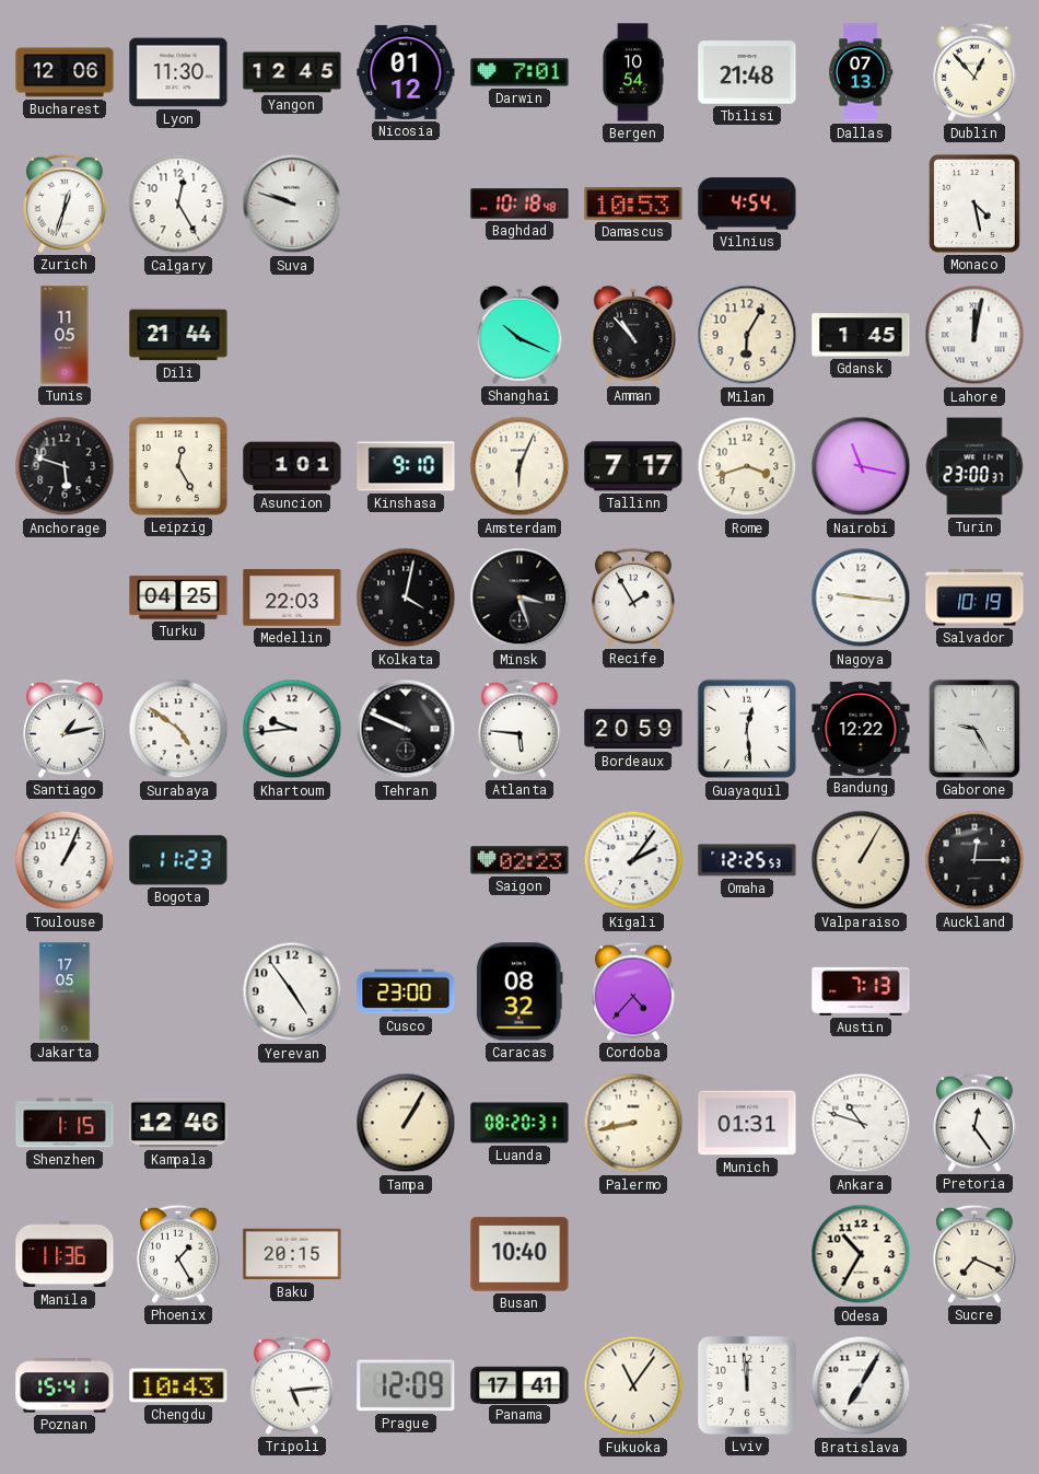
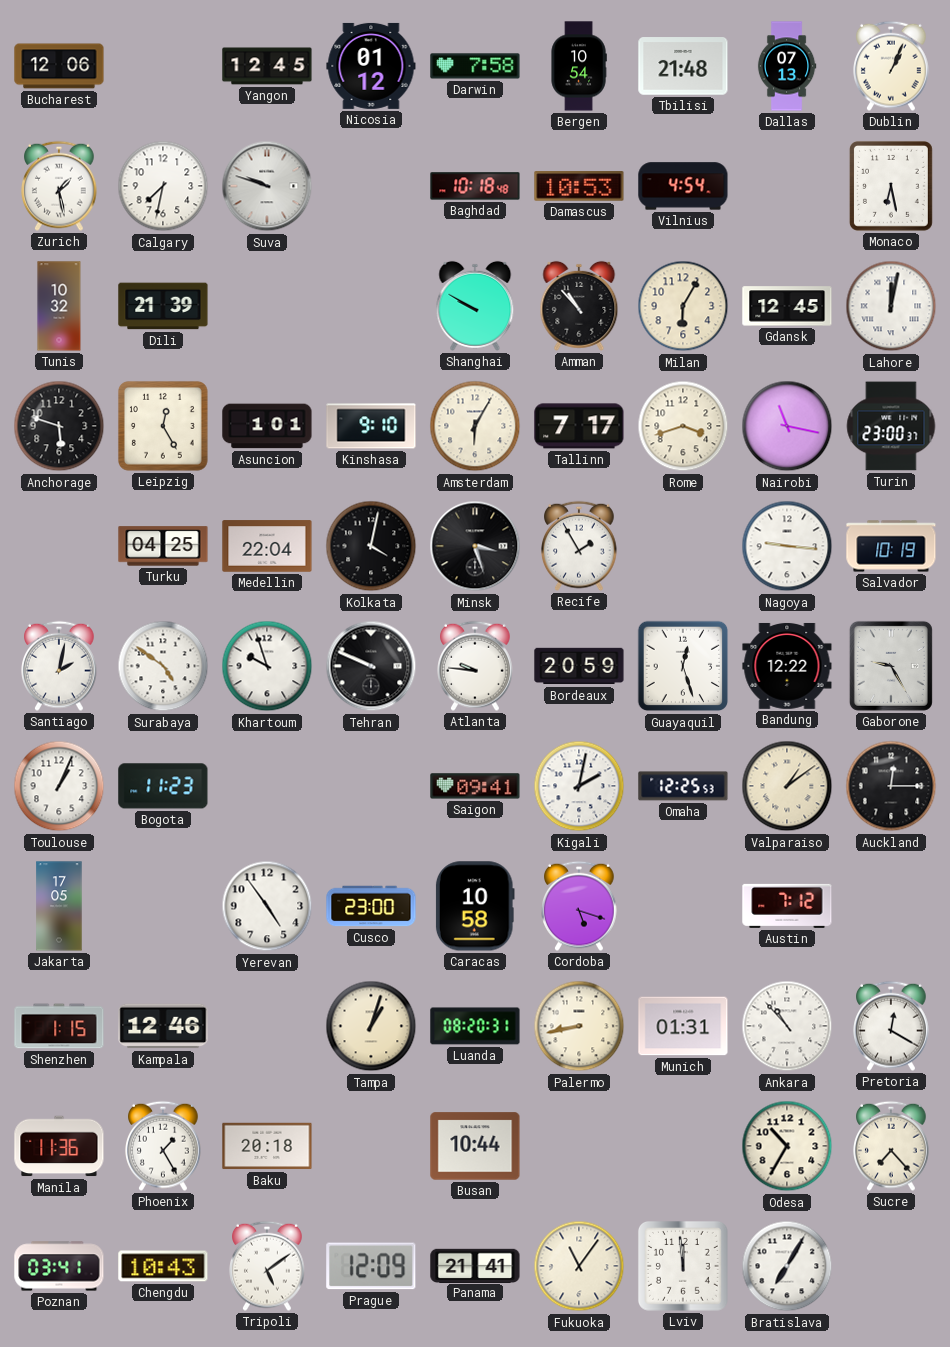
Lyon: 11:30 -> none
Darwin: 7:01 -> 7:58
Dublin: 12:53 -> 1:04
Zurich: 12:33 -> 1:28
Calgary: 12:25 -> 7:32
Monaco: 4:28 -> 6:28
Tunis: 11:05 -> 10:32
Dili: 21:44 -> 21:39
Shanghai: 10:19 -> 9:50
Gdansk: 1:45 -> 12:45
Amsterdam: 6:04 -> 6:05
Medellin: 22:03 -> 22:04
Santiago: 1:13 -> 2:02
Khartoum: 9:44 -> 9:57
Atlanta: 5:46 -> 9:46
Guayaquil: 12:29 -> 12:27
Saigon: 02:23 -> 09:41
Kigali: 2:06 -> 2:02
Valparaiso: 1:05 -> 1:09
Caracas: 08:32 -> 10:58
Cordoba: 4:37 -> 5:18
Austin: 7:13 -> 7:12
Tampa: 1:05 -> 1:03
Ankara: 10:48 -> 10:53
Pretoria: 12:24 -> 12:20
Baku: 20:15 -> 20:18
Busan: 10:40 -> 10:44
Sucre: 7:19 -> 7:23
Poznan: 15:41 -> 03:41
Tripoli: 5:14 -> 5:09
Panama: 17:41 -> 21:41
